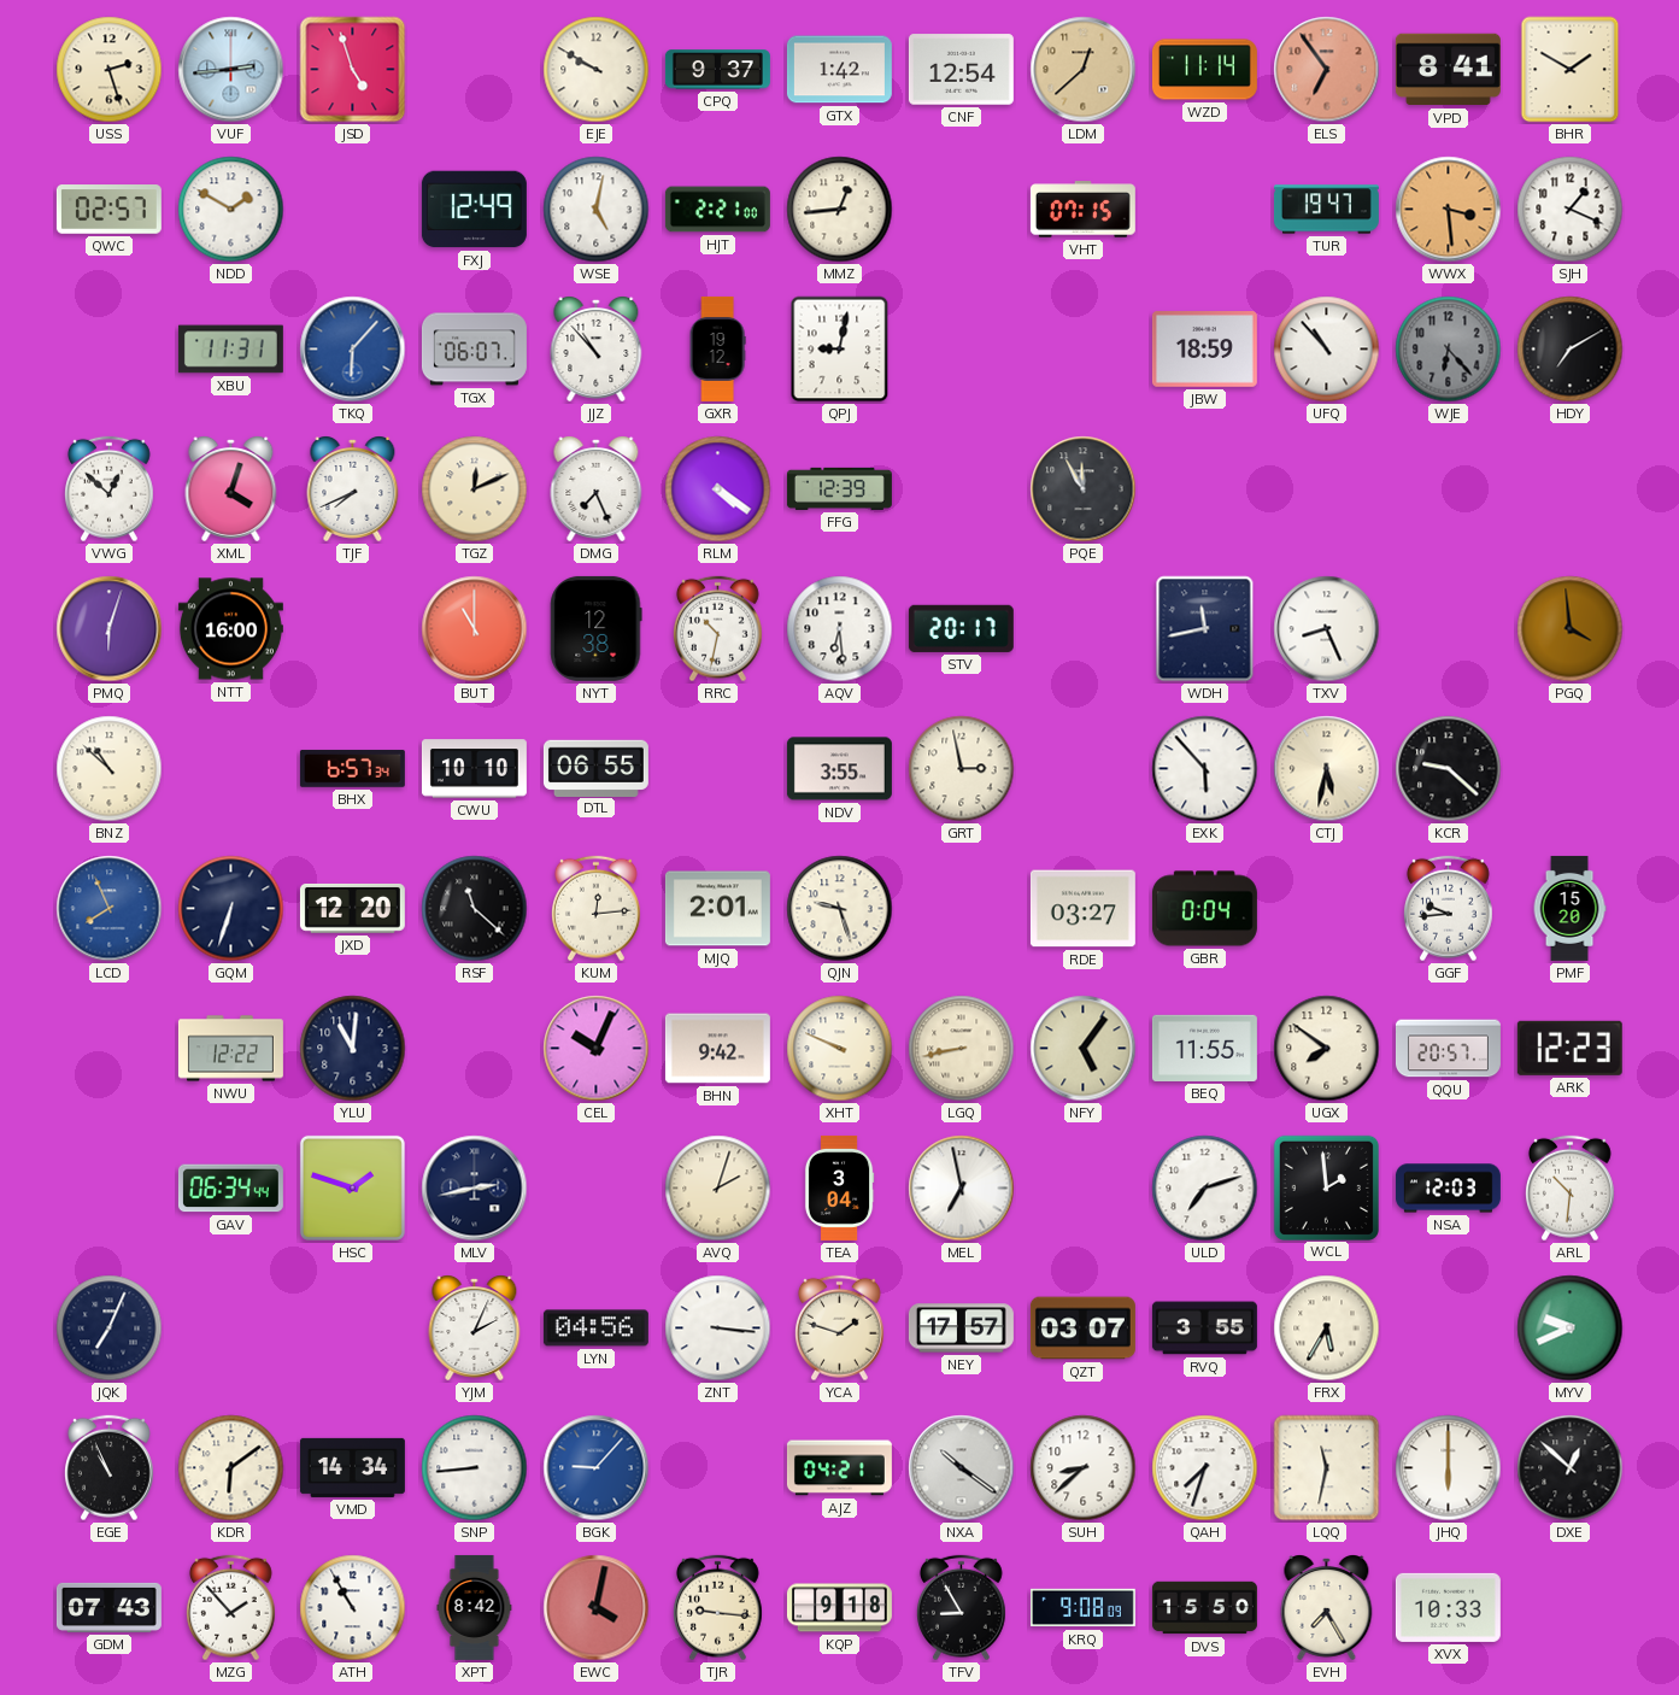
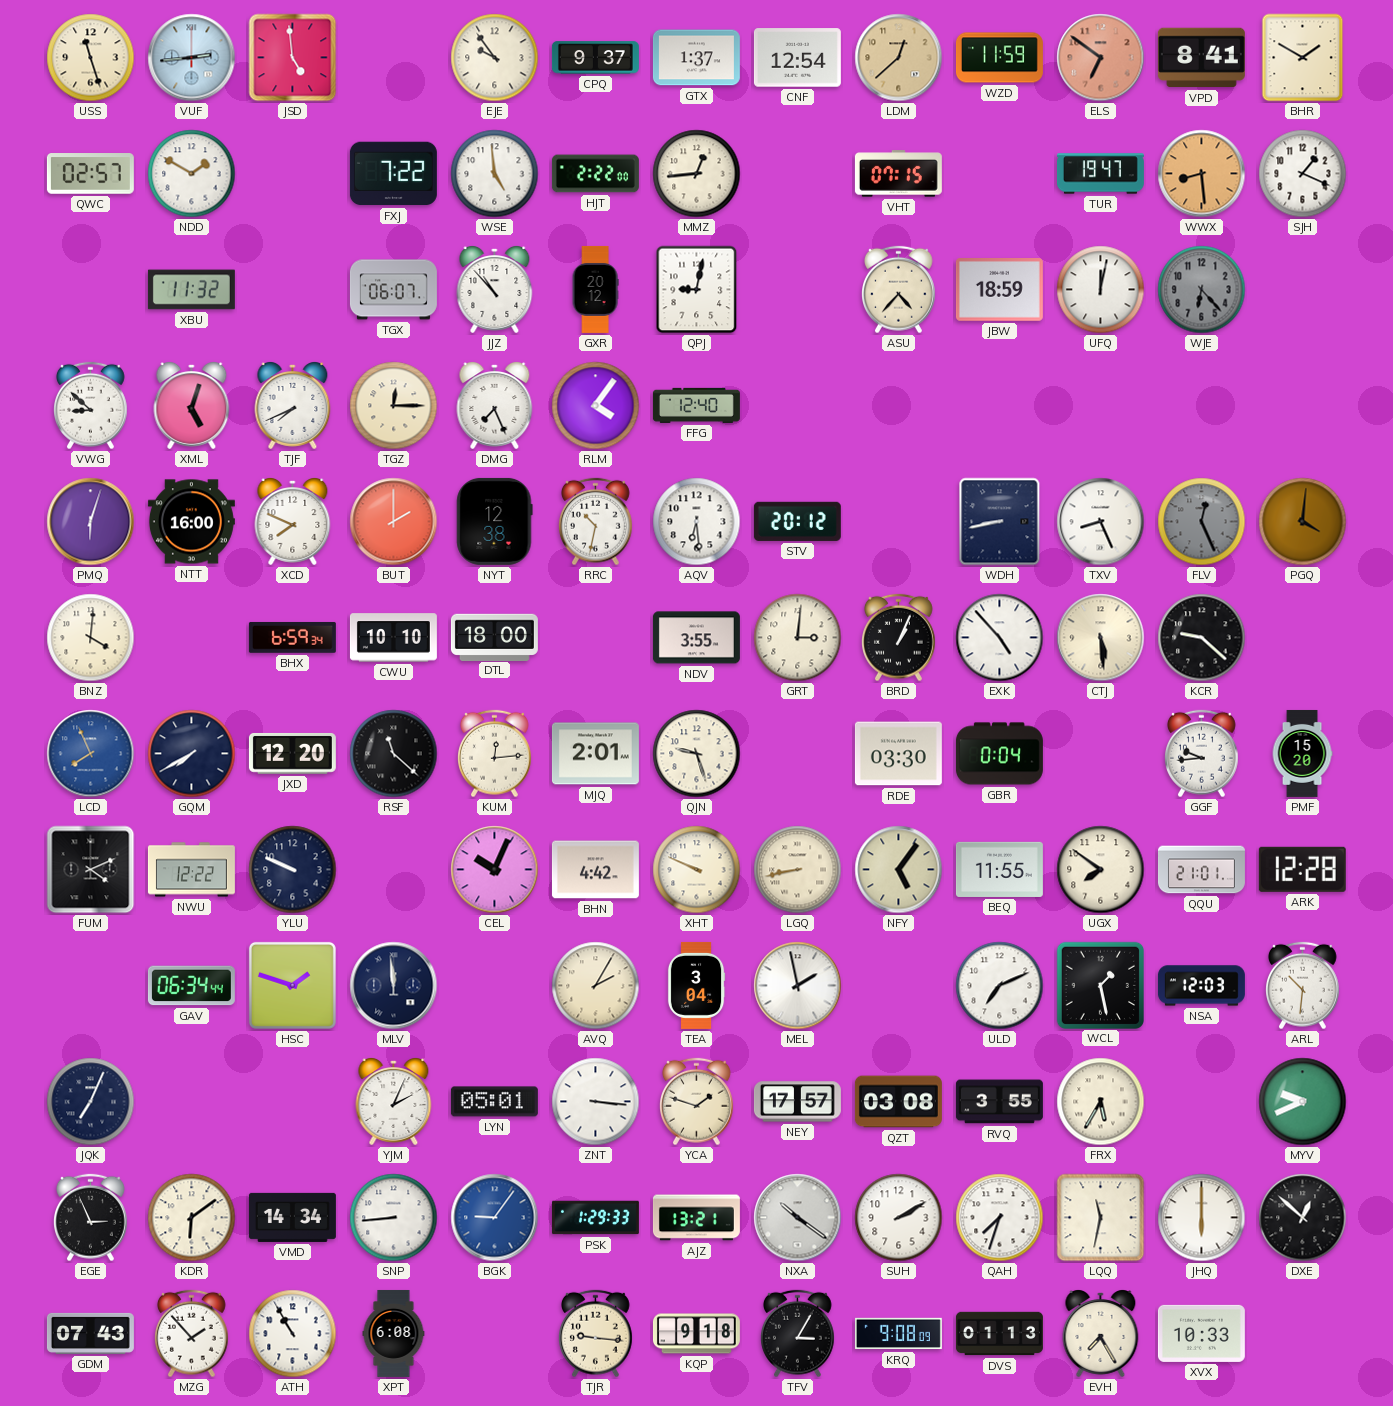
USS: 2:27 -> 11:27
JSD: 4:57 -> 4:59
EJE: 9:50 -> 9:54
GTX: 1:42 -> 1:37
WZD: 11:14 -> 11:59
ELS: 6:54 -> 6:51
FXJ: 12:49 -> 7:22
WSE: 5:02 -> 4:59
HJT: 2:21 -> 2:22
WWX: 3:29 -> 8:29
XBU: 11:31 -> 11:32
TKQ: 6:07 -> none
GXR: 19:12 -> 20:12
ASU: none -> 4:37
UFQ: 10:53 -> 12:02
HDY: 7:10 -> none
VWG: 12:52 -> 8:52
XML: 4:03 -> 5:03
TGZ: 12:11 -> 12:15
RLM: 4:21 -> 4:06
FFG: 12:39 -> 12:40
PQE: 11:55 -> none
XCD: none -> 7:49
BUT: 11:00 -> 2:00
STV: 20:17 -> 20:12
WDH: 11:43 -> 8:43
FLV: none -> 12:26
PGQ: 3:59 -> 4:01
BNZ: 10:52 -> 4:01
BHX: 6:57 -> 6:59
DTL: 06:55 -> 18:00
GRT: 2:58 -> 3:01
BRD: none -> 1:04
EXK: 5:53 -> 4:53
CTJ: 5:32 -> 5:29
GQM: 6:33 -> 7:40
RDE: 03:27 -> 03:30
FUM: none -> 4:11
YLU: 11:01 -> 9:49
BHN: 9:42 -> 4:42
QQU: 20:57 -> 21:01
ARK: 12:23 -> 12:28
MLV: 2:43 -> 11:59
AVQ: 2:03 -> 2:05
MEL: 6:58 -> 1:58
ULD: 7:12 -> 7:11
WCL: 1:59 -> 1:28
LYN: 04:56 -> 05:01
QZT: 03:07 -> 03:08
EGE: 10:56 -> 2:56
BGK: 9:07 -> 9:06
PSK: none -> 1:29
AJZ: 04:21 -> 13:21
SUH: 8:38 -> 2:10
XPT: 8:42 -> 6:08
EWC: 4:02 -> none
TFV: 8:55 -> 3:05
DVS: 15:50 -> 01:13
